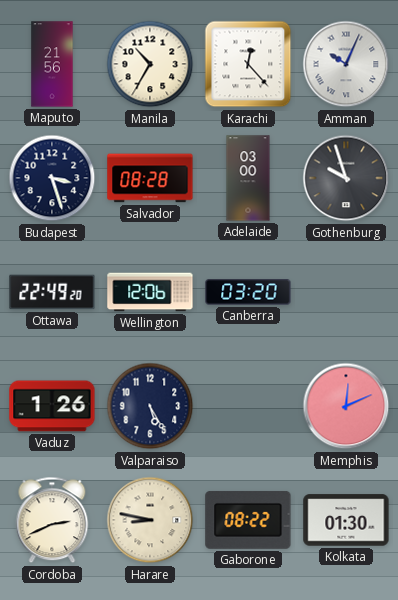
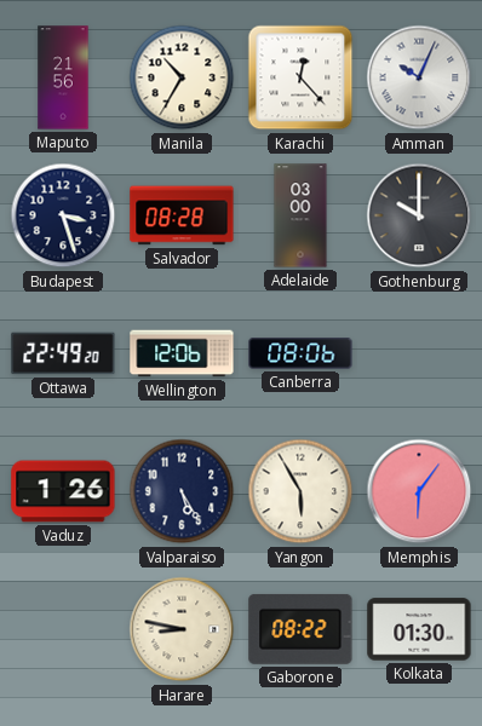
Gothenburg: 9:57 -> 10:00
Canberra: 03:20 -> 08:06
Yangon: none -> 5:55
Memphis: 12:11 -> 6:06
Cordoba: 2:41 -> none
